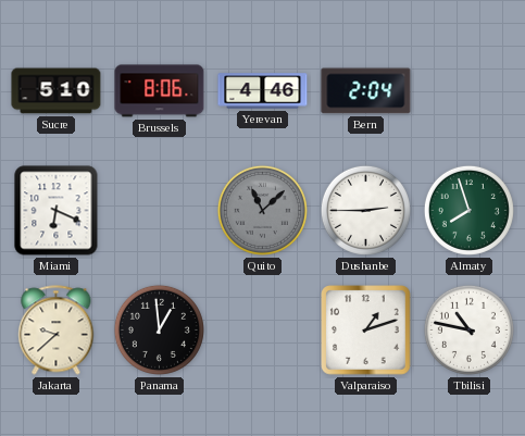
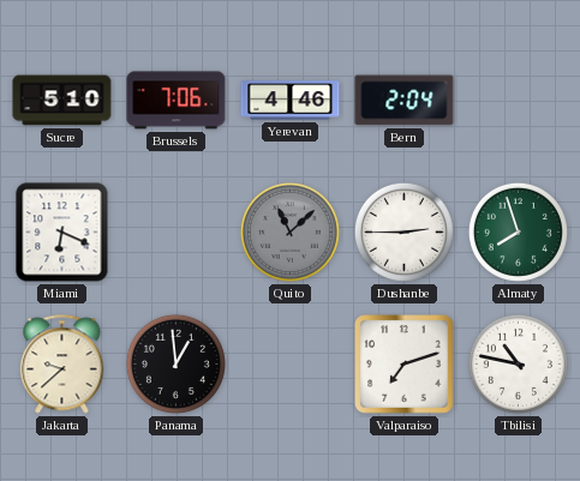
Brussels: 8:06 -> 7:06
Valparaiso: 1:12 -> 7:12
